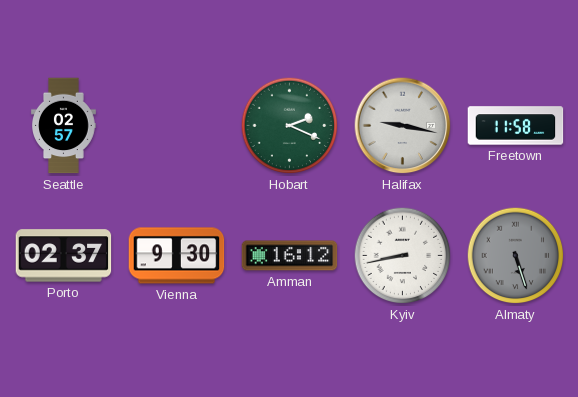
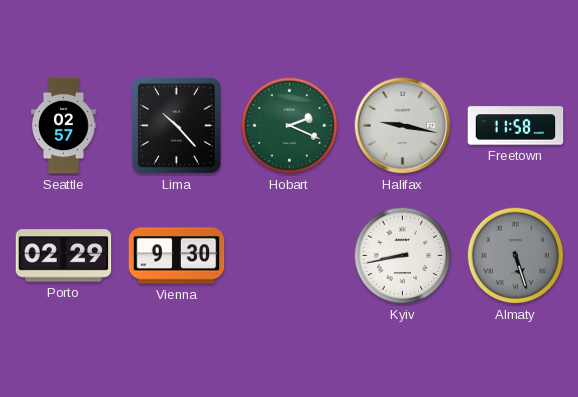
Lima: none -> 10:23
Porto: 02:37 -> 02:29
Amman: 16:12 -> none
